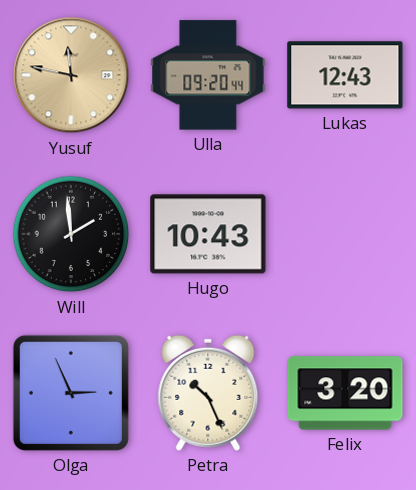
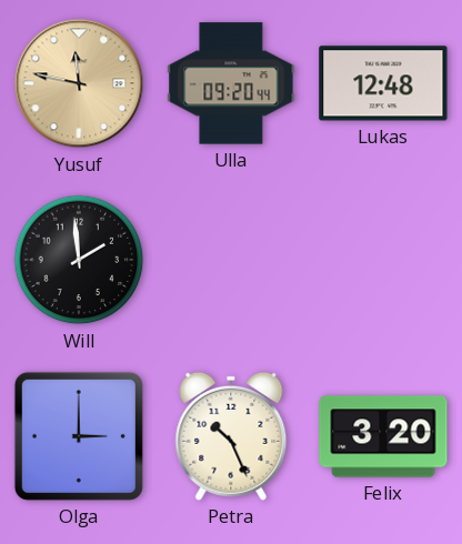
Lukas: 12:43 -> 12:48
Hugo: 10:43 -> none
Olga: 2:56 -> 3:00
